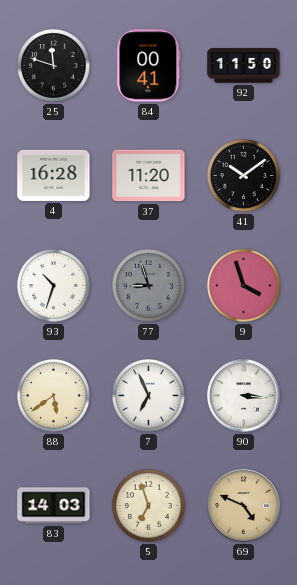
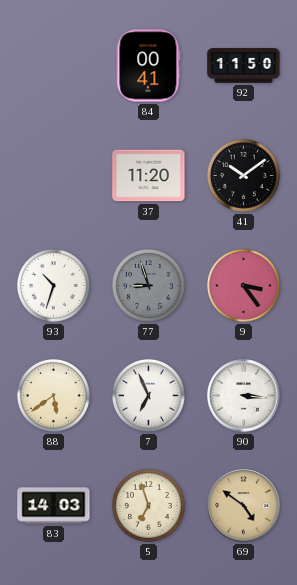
25: 11:48 -> none
4: 16:28 -> none
9: 3:57 -> 3:24
69: 4:49 -> 4:51
